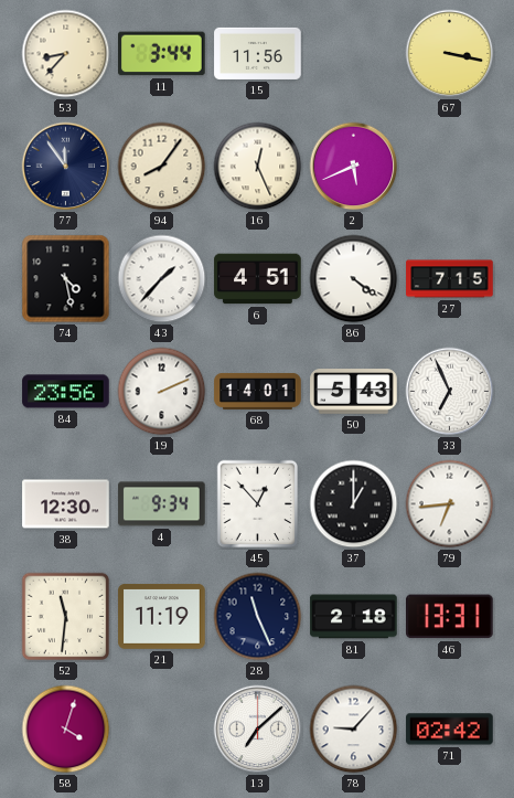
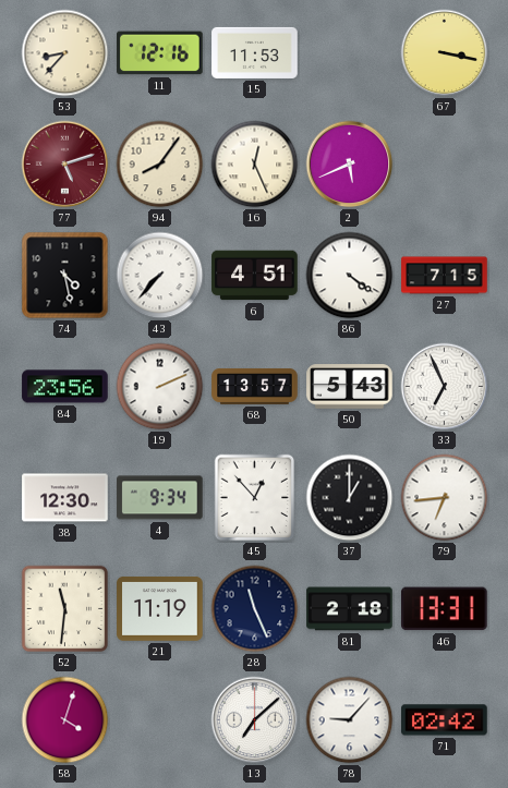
11: 3:44 -> 12:16
15: 11:56 -> 11:53
77: 11:54 -> 5:12
77 dial: navy -> burgundy
43: 1:37 -> 7:37
68: 14:01 -> 13:57
